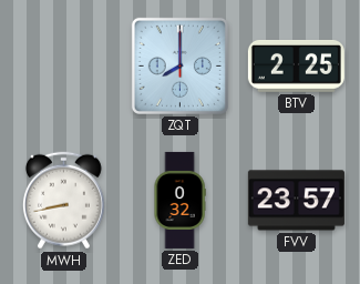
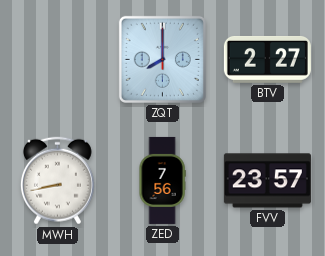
BTV: 2:25 -> 2:27
ZED: 0:32 -> 7:56
